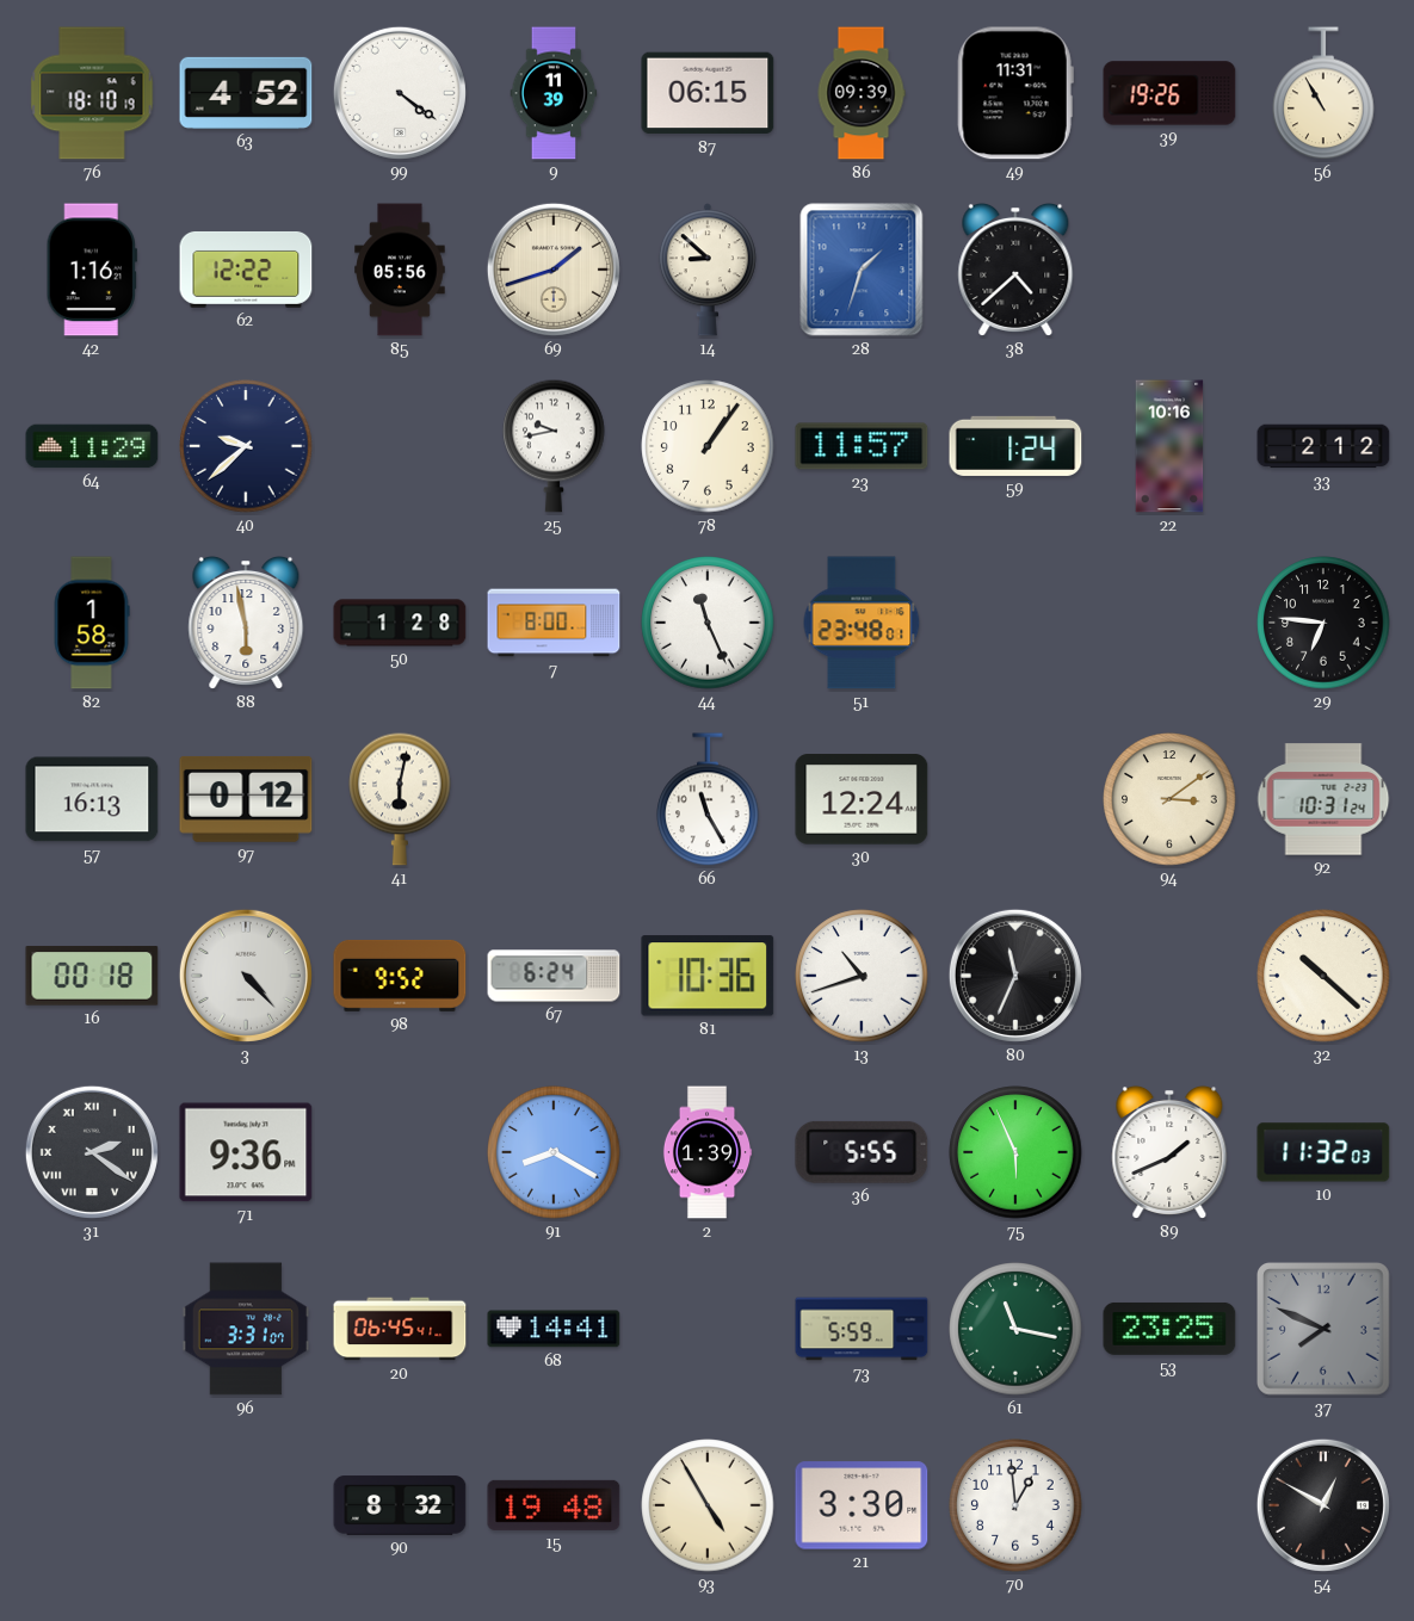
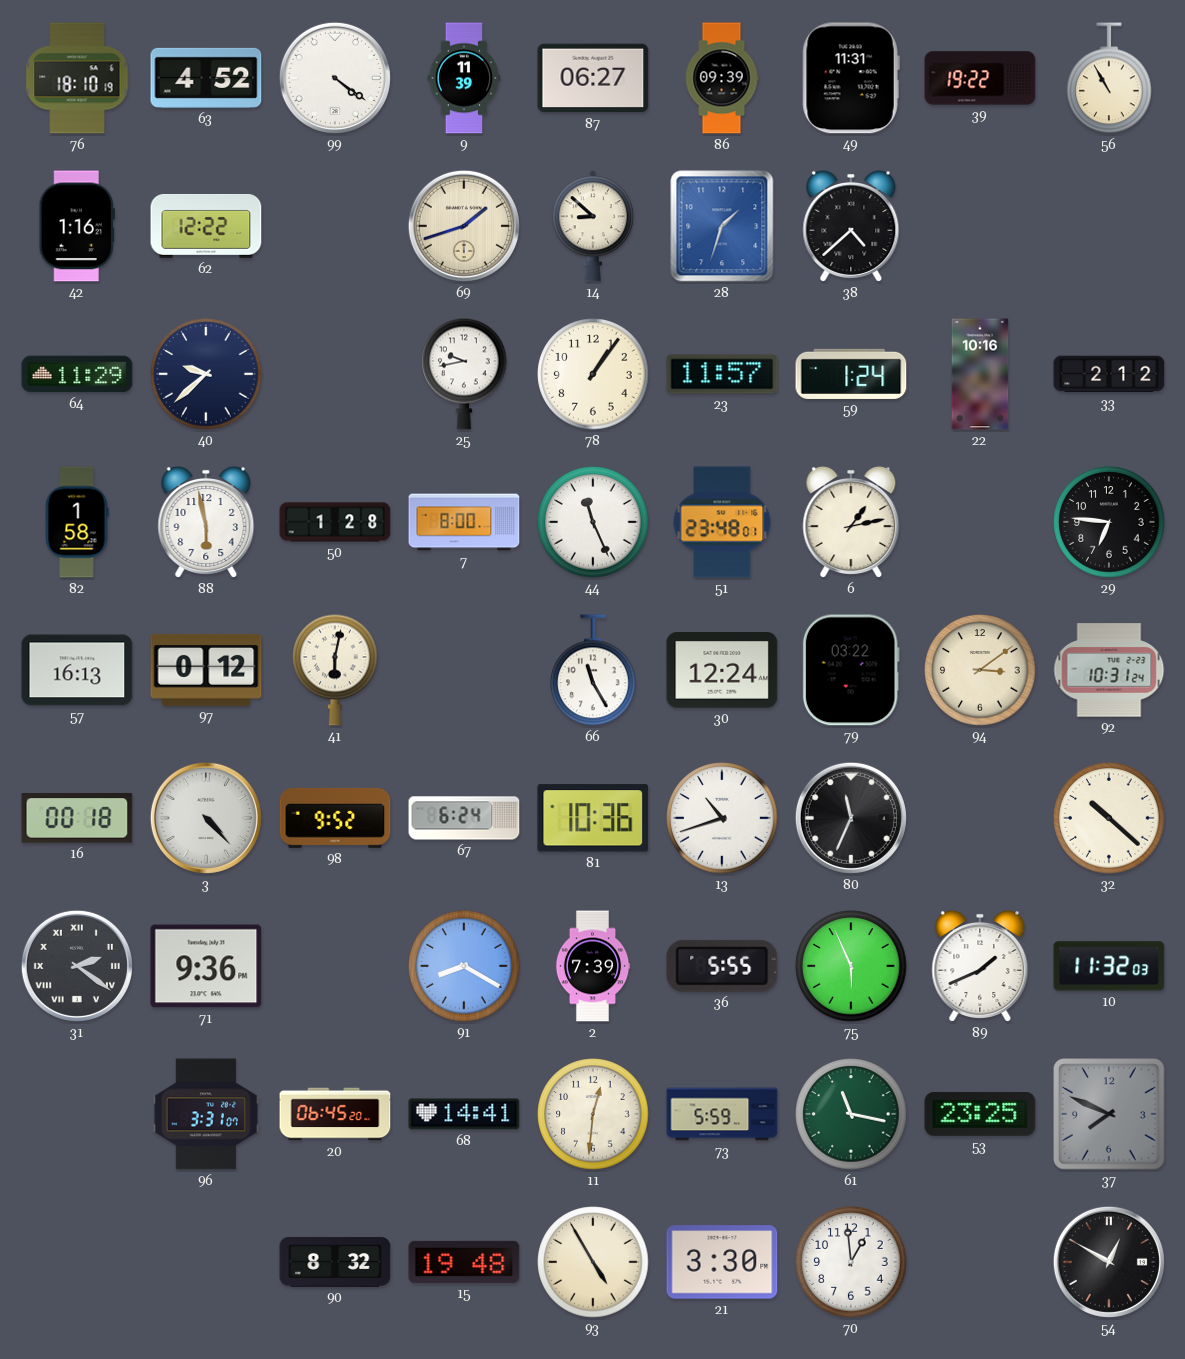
87: 06:15 -> 06:27
39: 19:26 -> 19:22
85: 05:56 -> none
6: none -> 1:13
79: none -> 03:22
2: 1:39 -> 7:39
20: 06:45:41 -> 06:45:20
11: none -> 12:31
